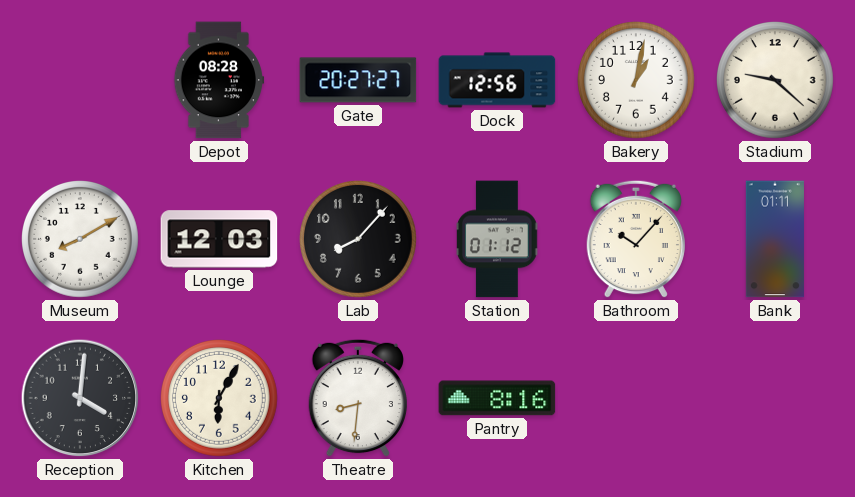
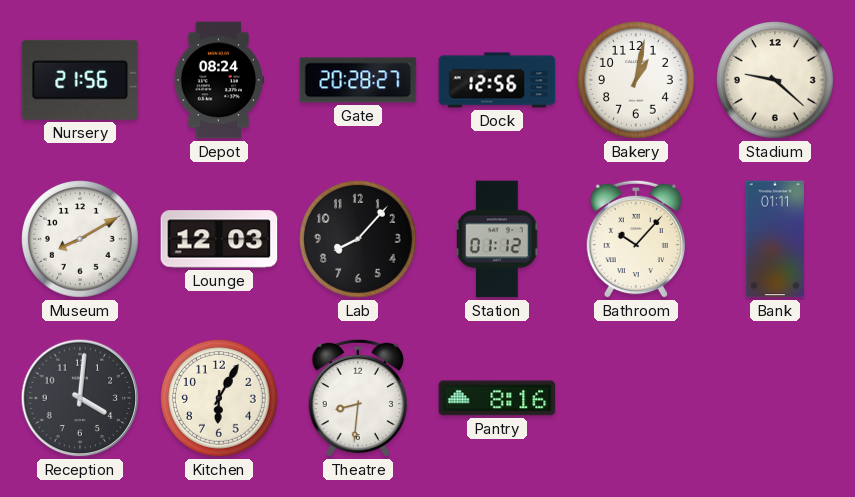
Nursery: none -> 21:56
Depot: 08:28 -> 08:24
Gate: 20:27 -> 20:28
